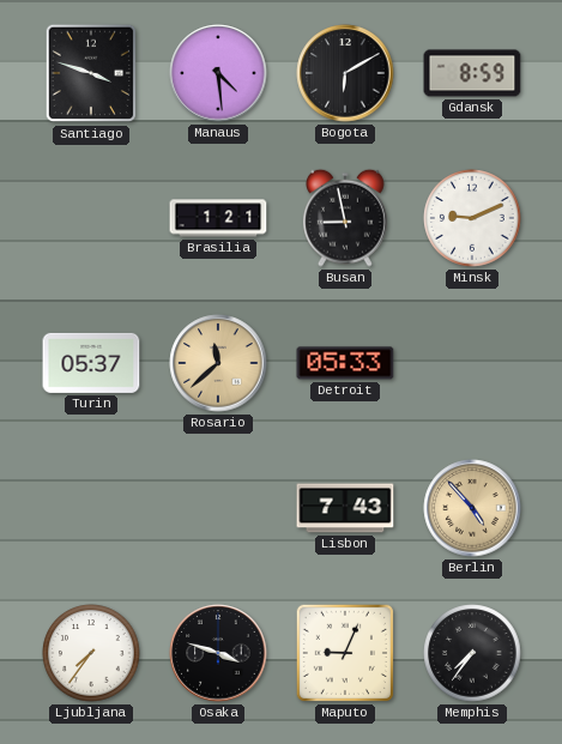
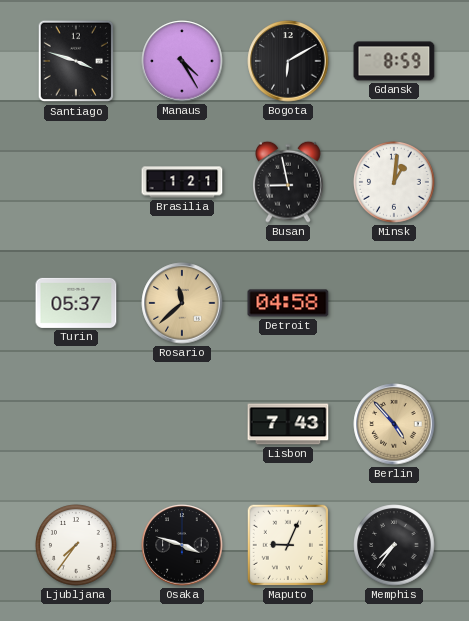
Manaus: 4:29 -> 4:25
Minsk: 9:11 -> 1:01
Detroit: 05:33 -> 04:58
